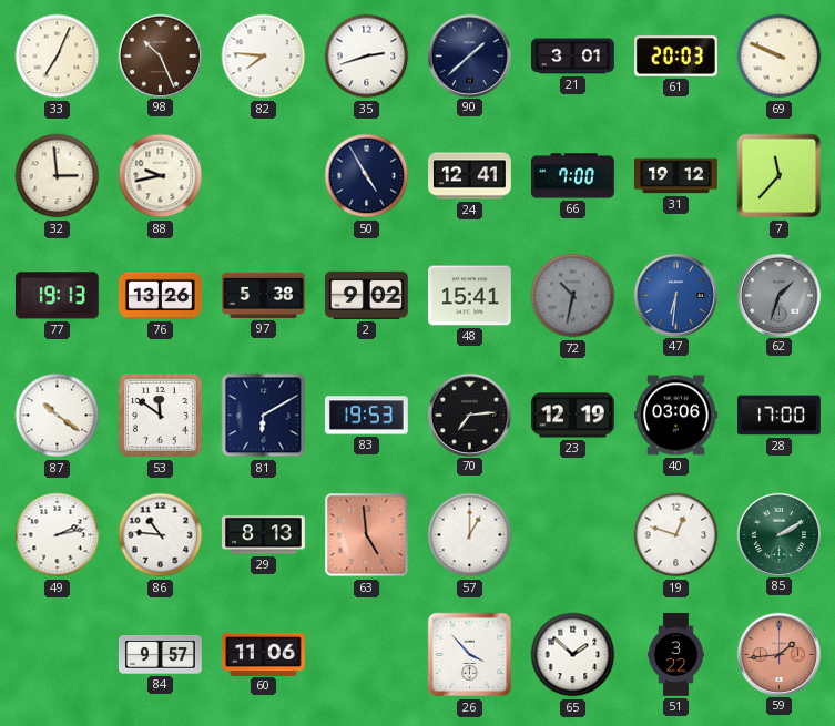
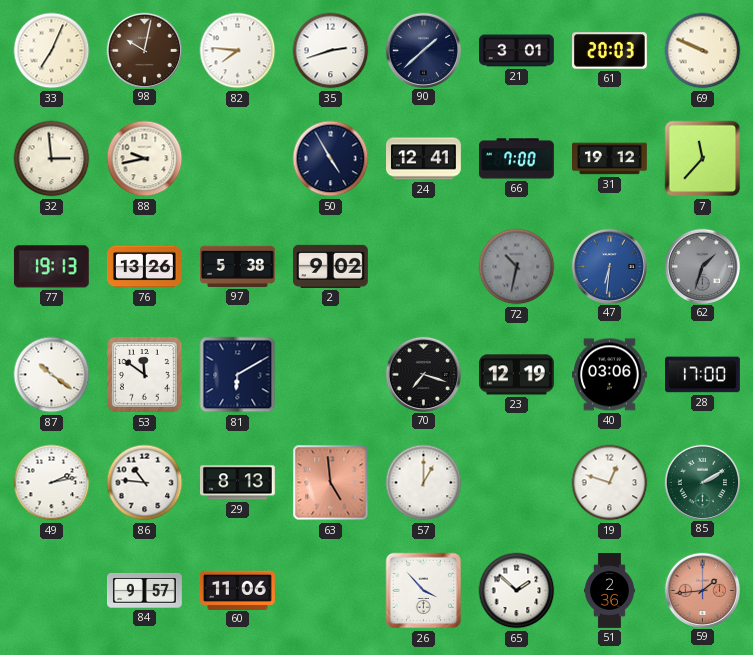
98: 10:26 -> 10:02
48: 15:41 -> none
83: 19:53 -> none
70: 7:14 -> 7:18
51: 3:22 -> 2:36
